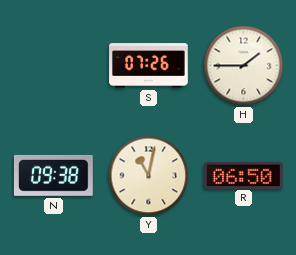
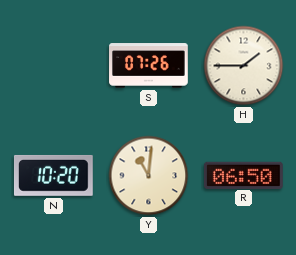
N: 09:38 -> 10:20
Y: 11:02 -> 11:01
